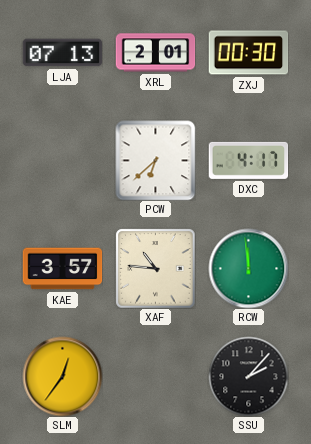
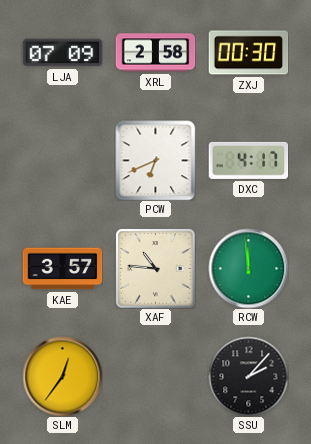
LJA: 07:13 -> 07:09
XRL: 2:01 -> 2:58
PCW: 6:38 -> 6:41
